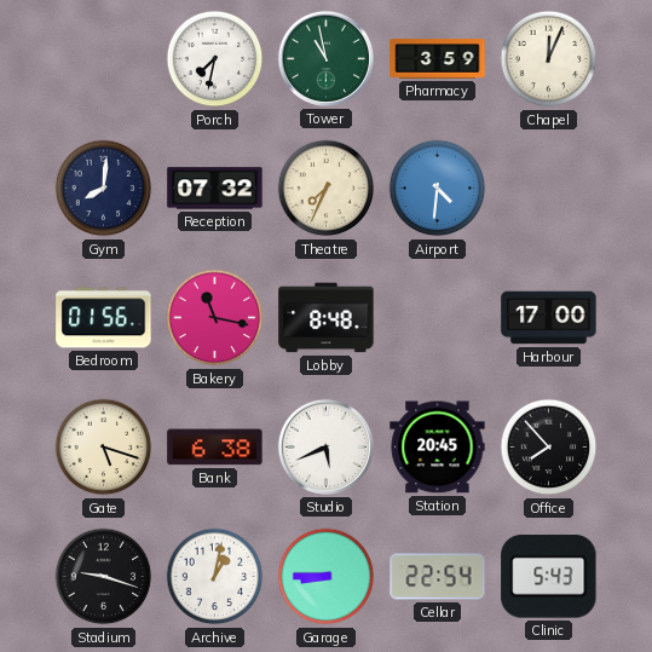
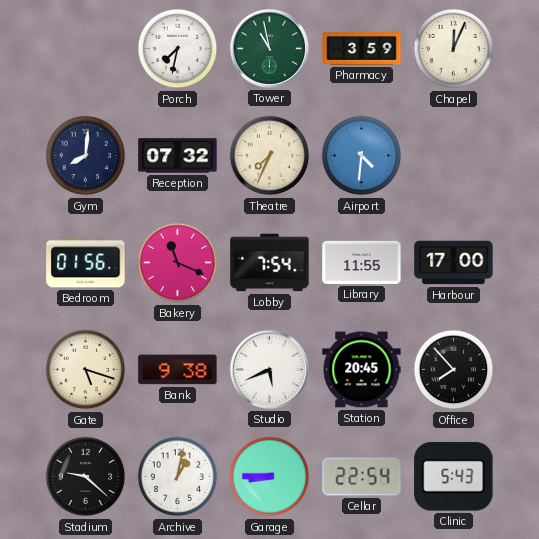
Bakery: 11:17 -> 11:19
Lobby: 8:48 -> 7:54
Library: none -> 11:55
Bank: 6:38 -> 9:38
Stadium: 9:18 -> 9:22
